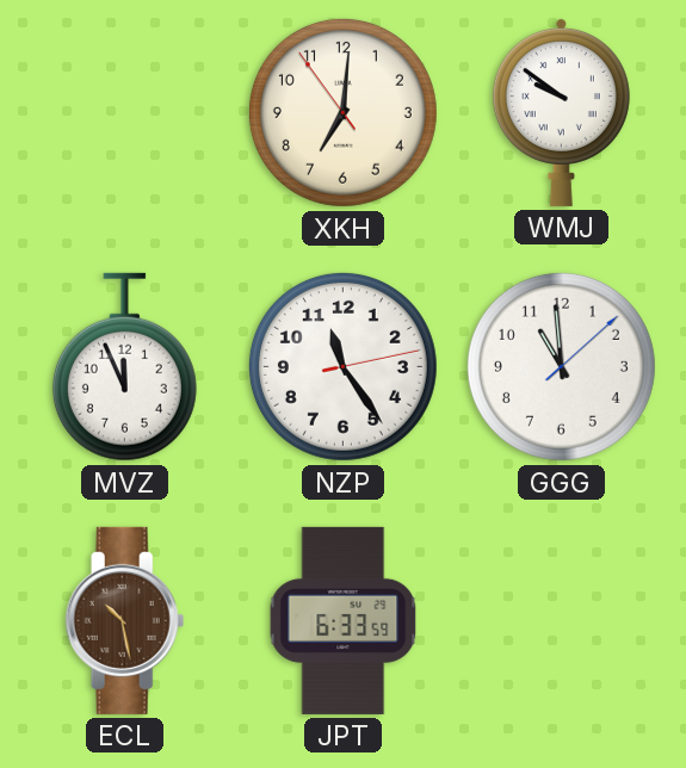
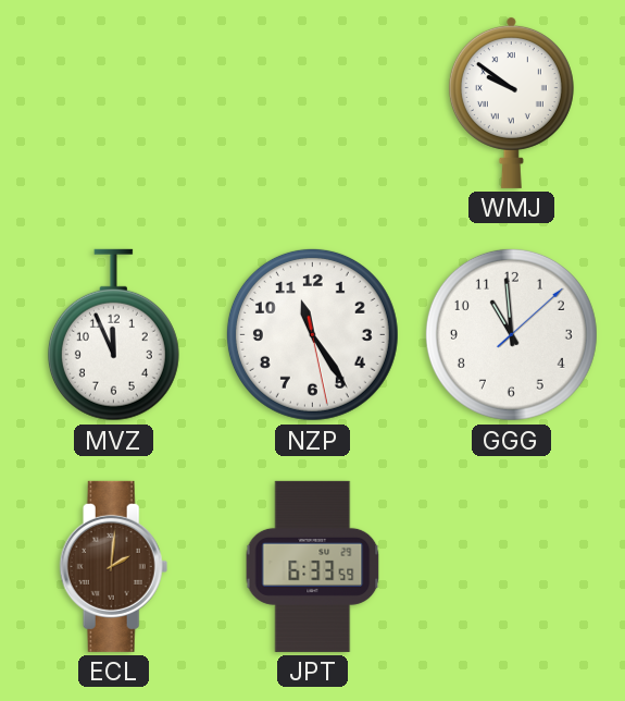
XKH: 7:00 -> none
NZP: 11:24:13 -> 11:24:28
ECL: 10:28 -> 2:01
